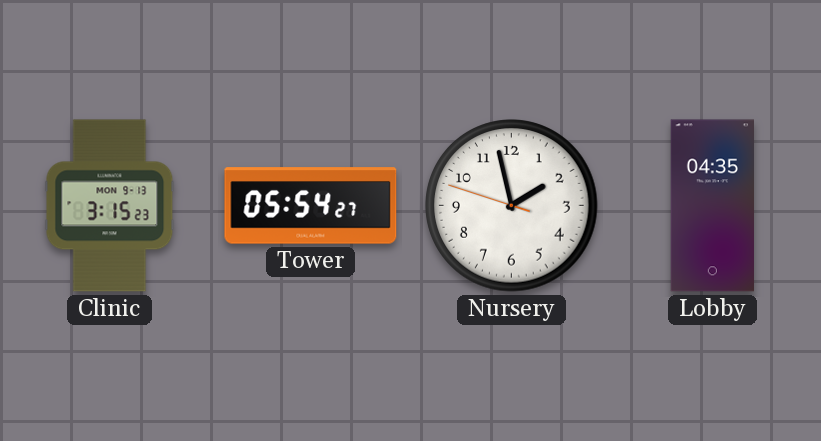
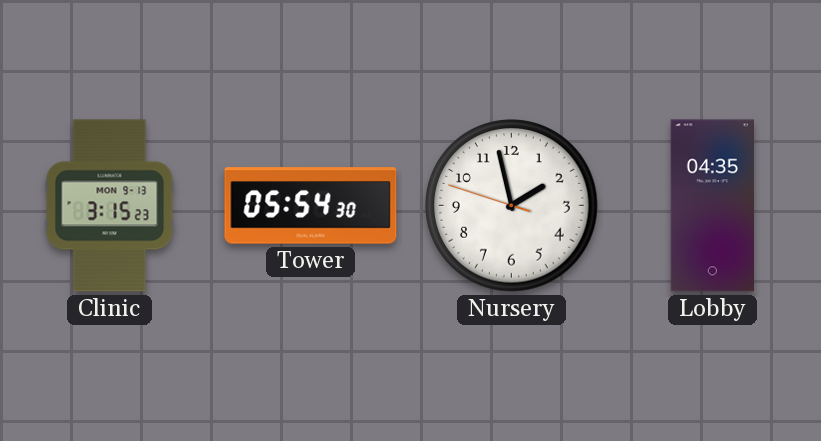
Tower: 05:54:27 -> 05:54:30
